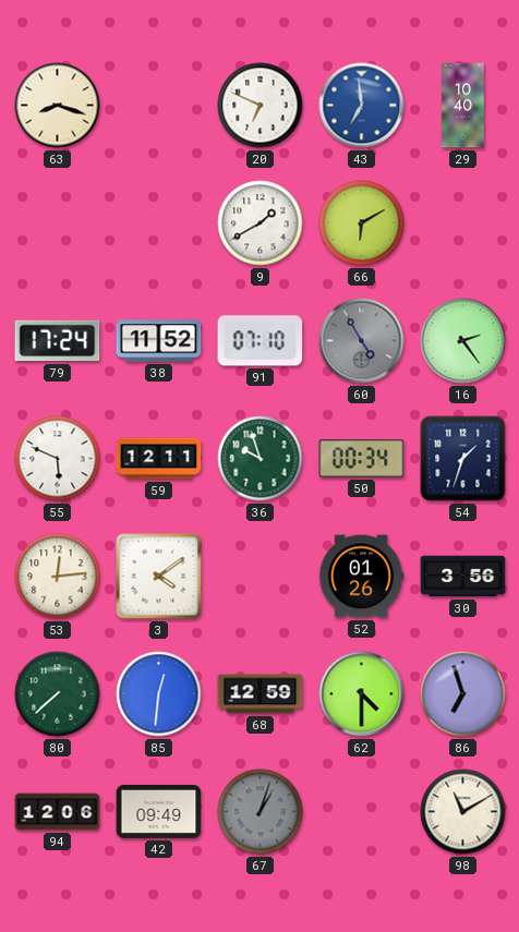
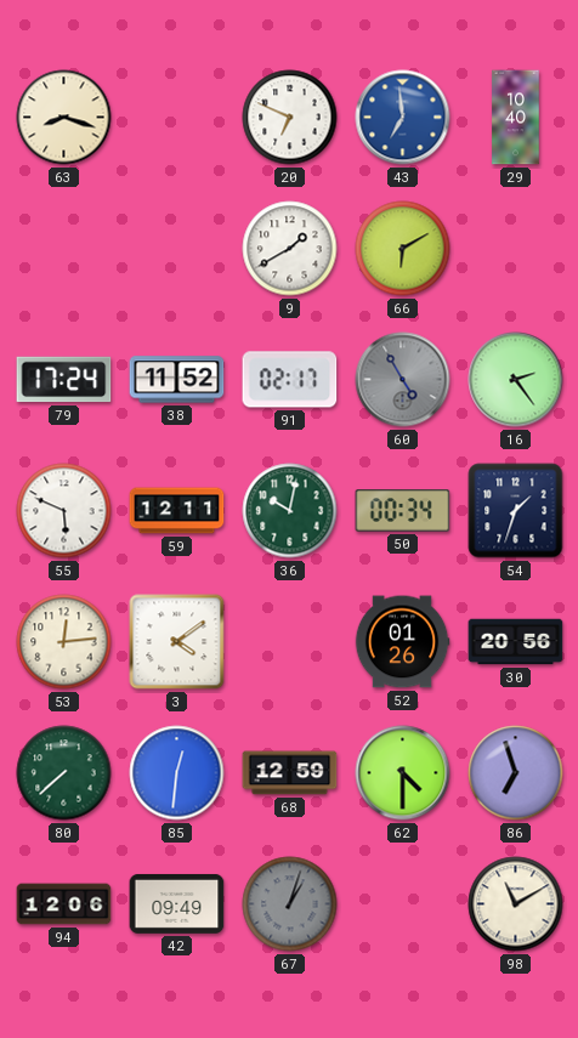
91: 07:10 -> 02:17
36: 9:57 -> 10:02
30: 3:56 -> 20:56
